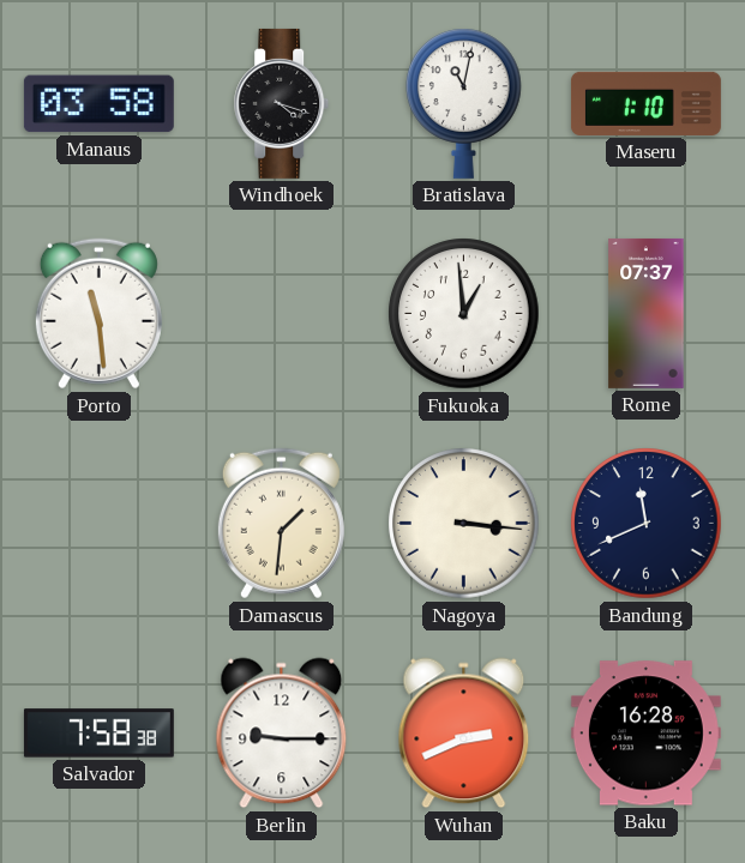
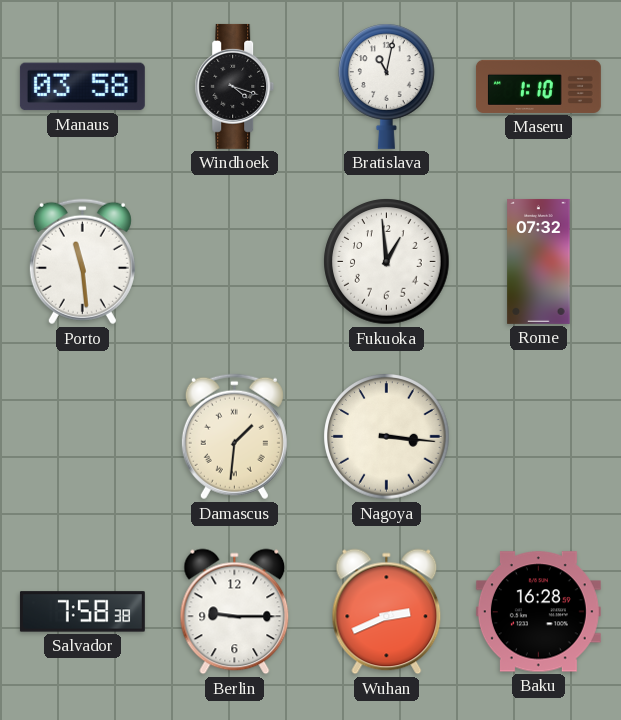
Rome: 07:37 -> 07:32
Bandung: 11:41 -> none
